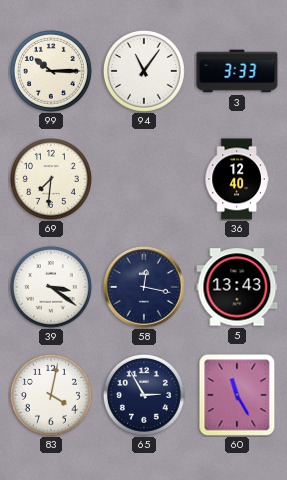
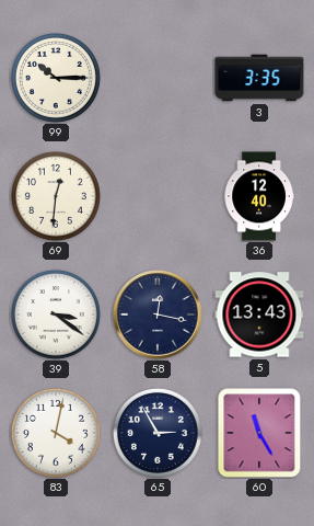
94: 11:06 -> none
3: 3:33 -> 3:35
69: 7:31 -> 12:31
